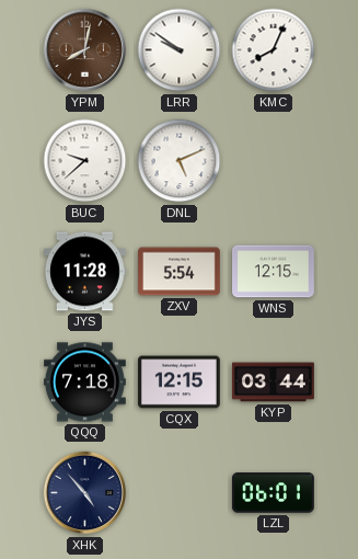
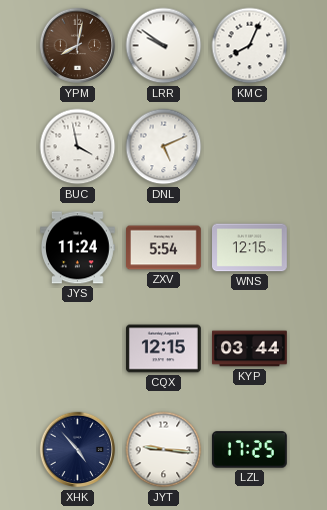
BUC: 9:38 -> 3:58
JYS: 11:28 -> 11:24
QQQ: 7:18 -> none
JYT: none -> 9:16
LZL: 06:01 -> 17:25
